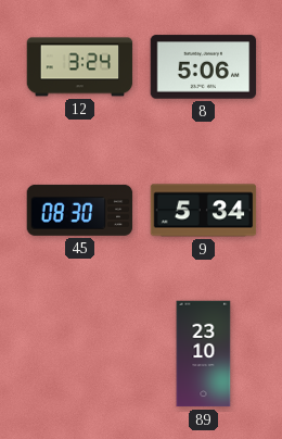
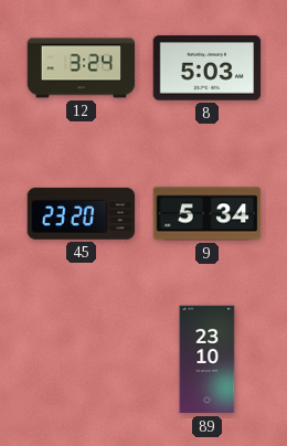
8: 5:06 -> 5:03
45: 08:30 -> 23:20
